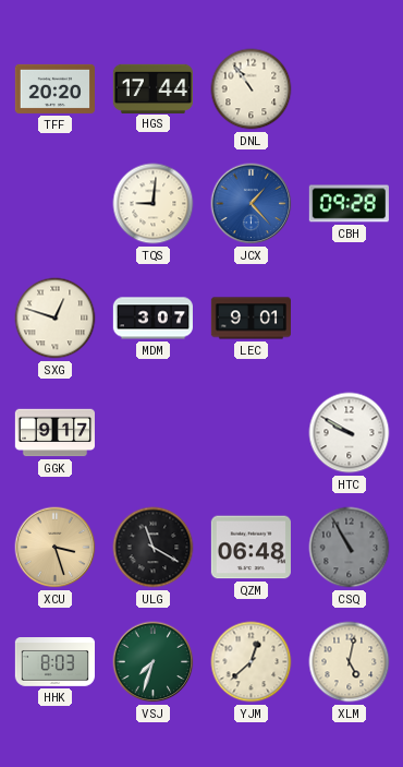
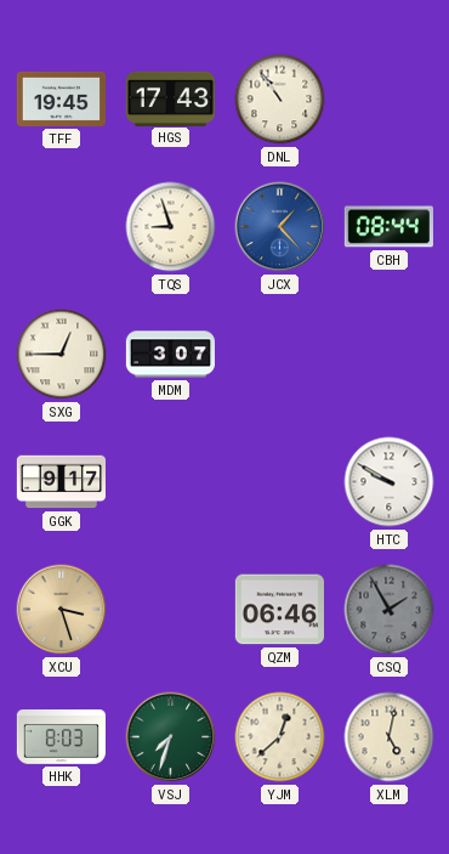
TFF: 20:20 -> 19:45
HGS: 17:44 -> 17:43
TQS: 9:01 -> 8:57
CBH: 09:28 -> 08:44
SXG: 12:48 -> 12:45
LEC: 9:01 -> none
ULG: 11:20 -> none
QZM: 06:48 -> 06:46
CSQ: 10:55 -> 1:55
